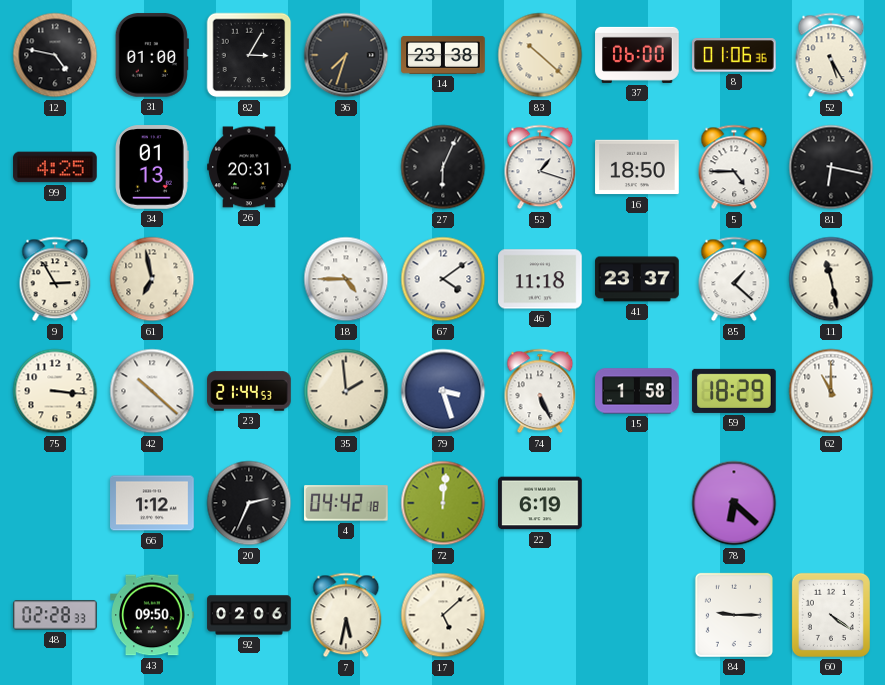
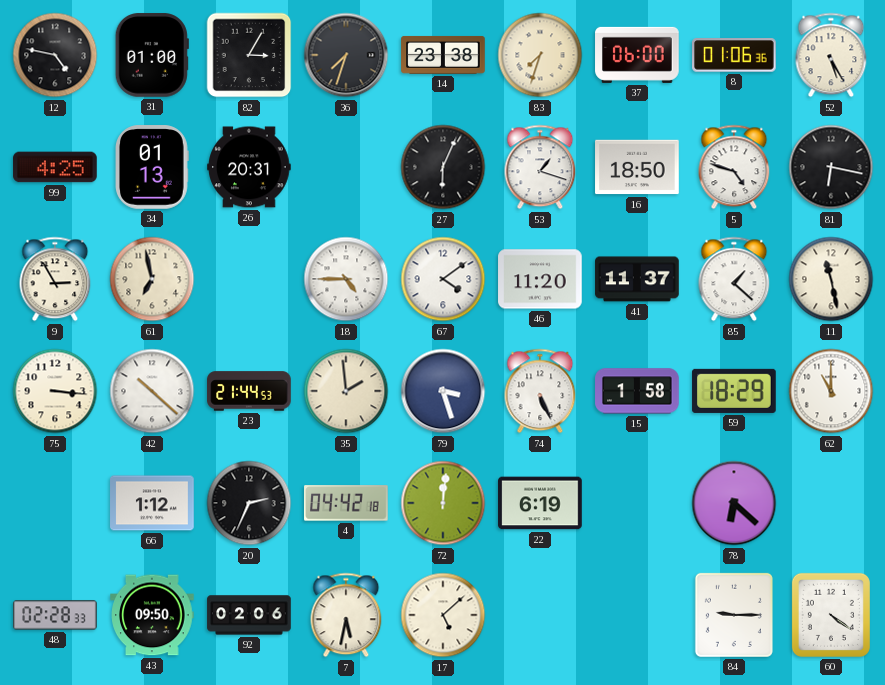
83: 10:22 -> 7:33
5: 4:45 -> 4:48
46: 11:18 -> 11:20
41: 23:37 -> 11:37
